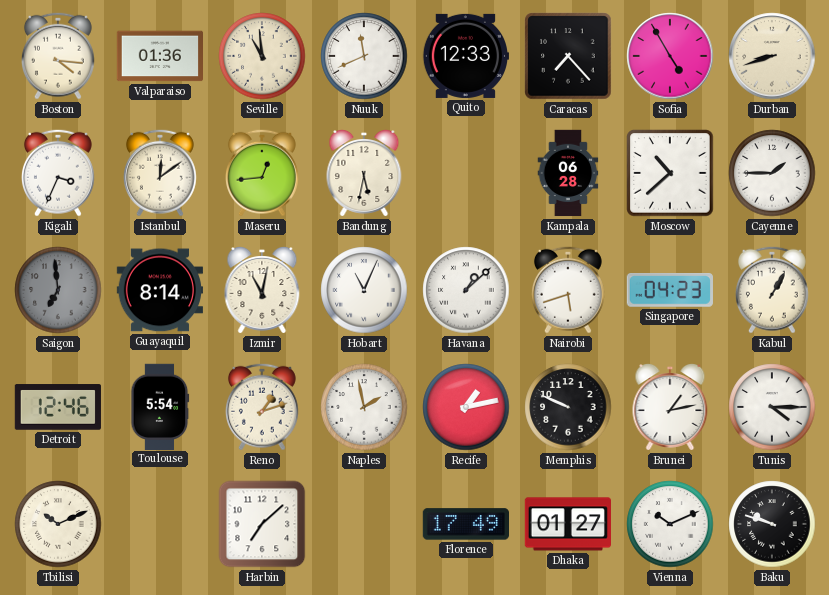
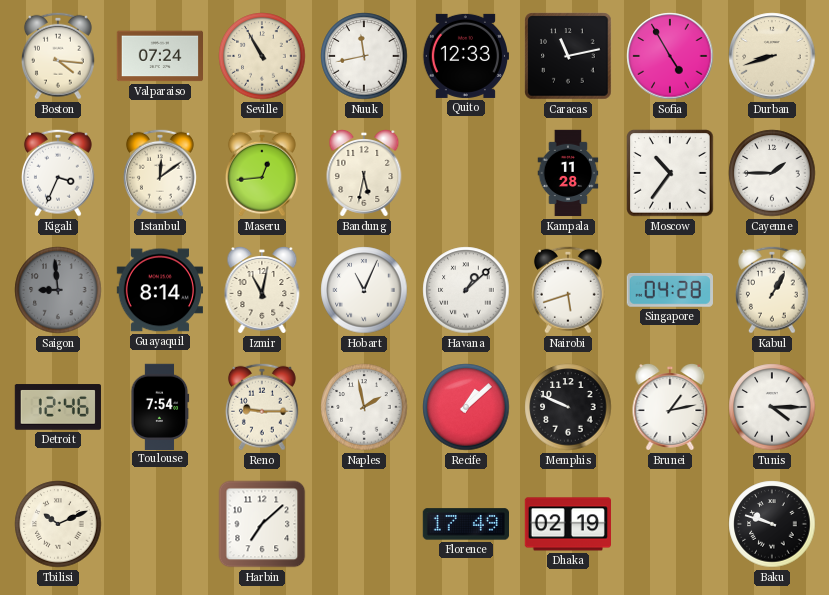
Valparaiso: 01:36 -> 07:24
Seville: 10:59 -> 10:55
Nuuk: 11:41 -> 11:43
Caracas: 7:23 -> 11:13
Kampala: 06:28 -> 11:28
Moscow: 10:38 -> 10:36
Saigon: 6:59 -> 8:59
Singapore: 04:23 -> 04:28
Toulouse: 5:54 -> 7:54
Reno: 1:12 -> 9:15
Recife: 1:13 -> 1:08
Dhaka: 01:27 -> 02:19
Vienna: 10:11 -> none
